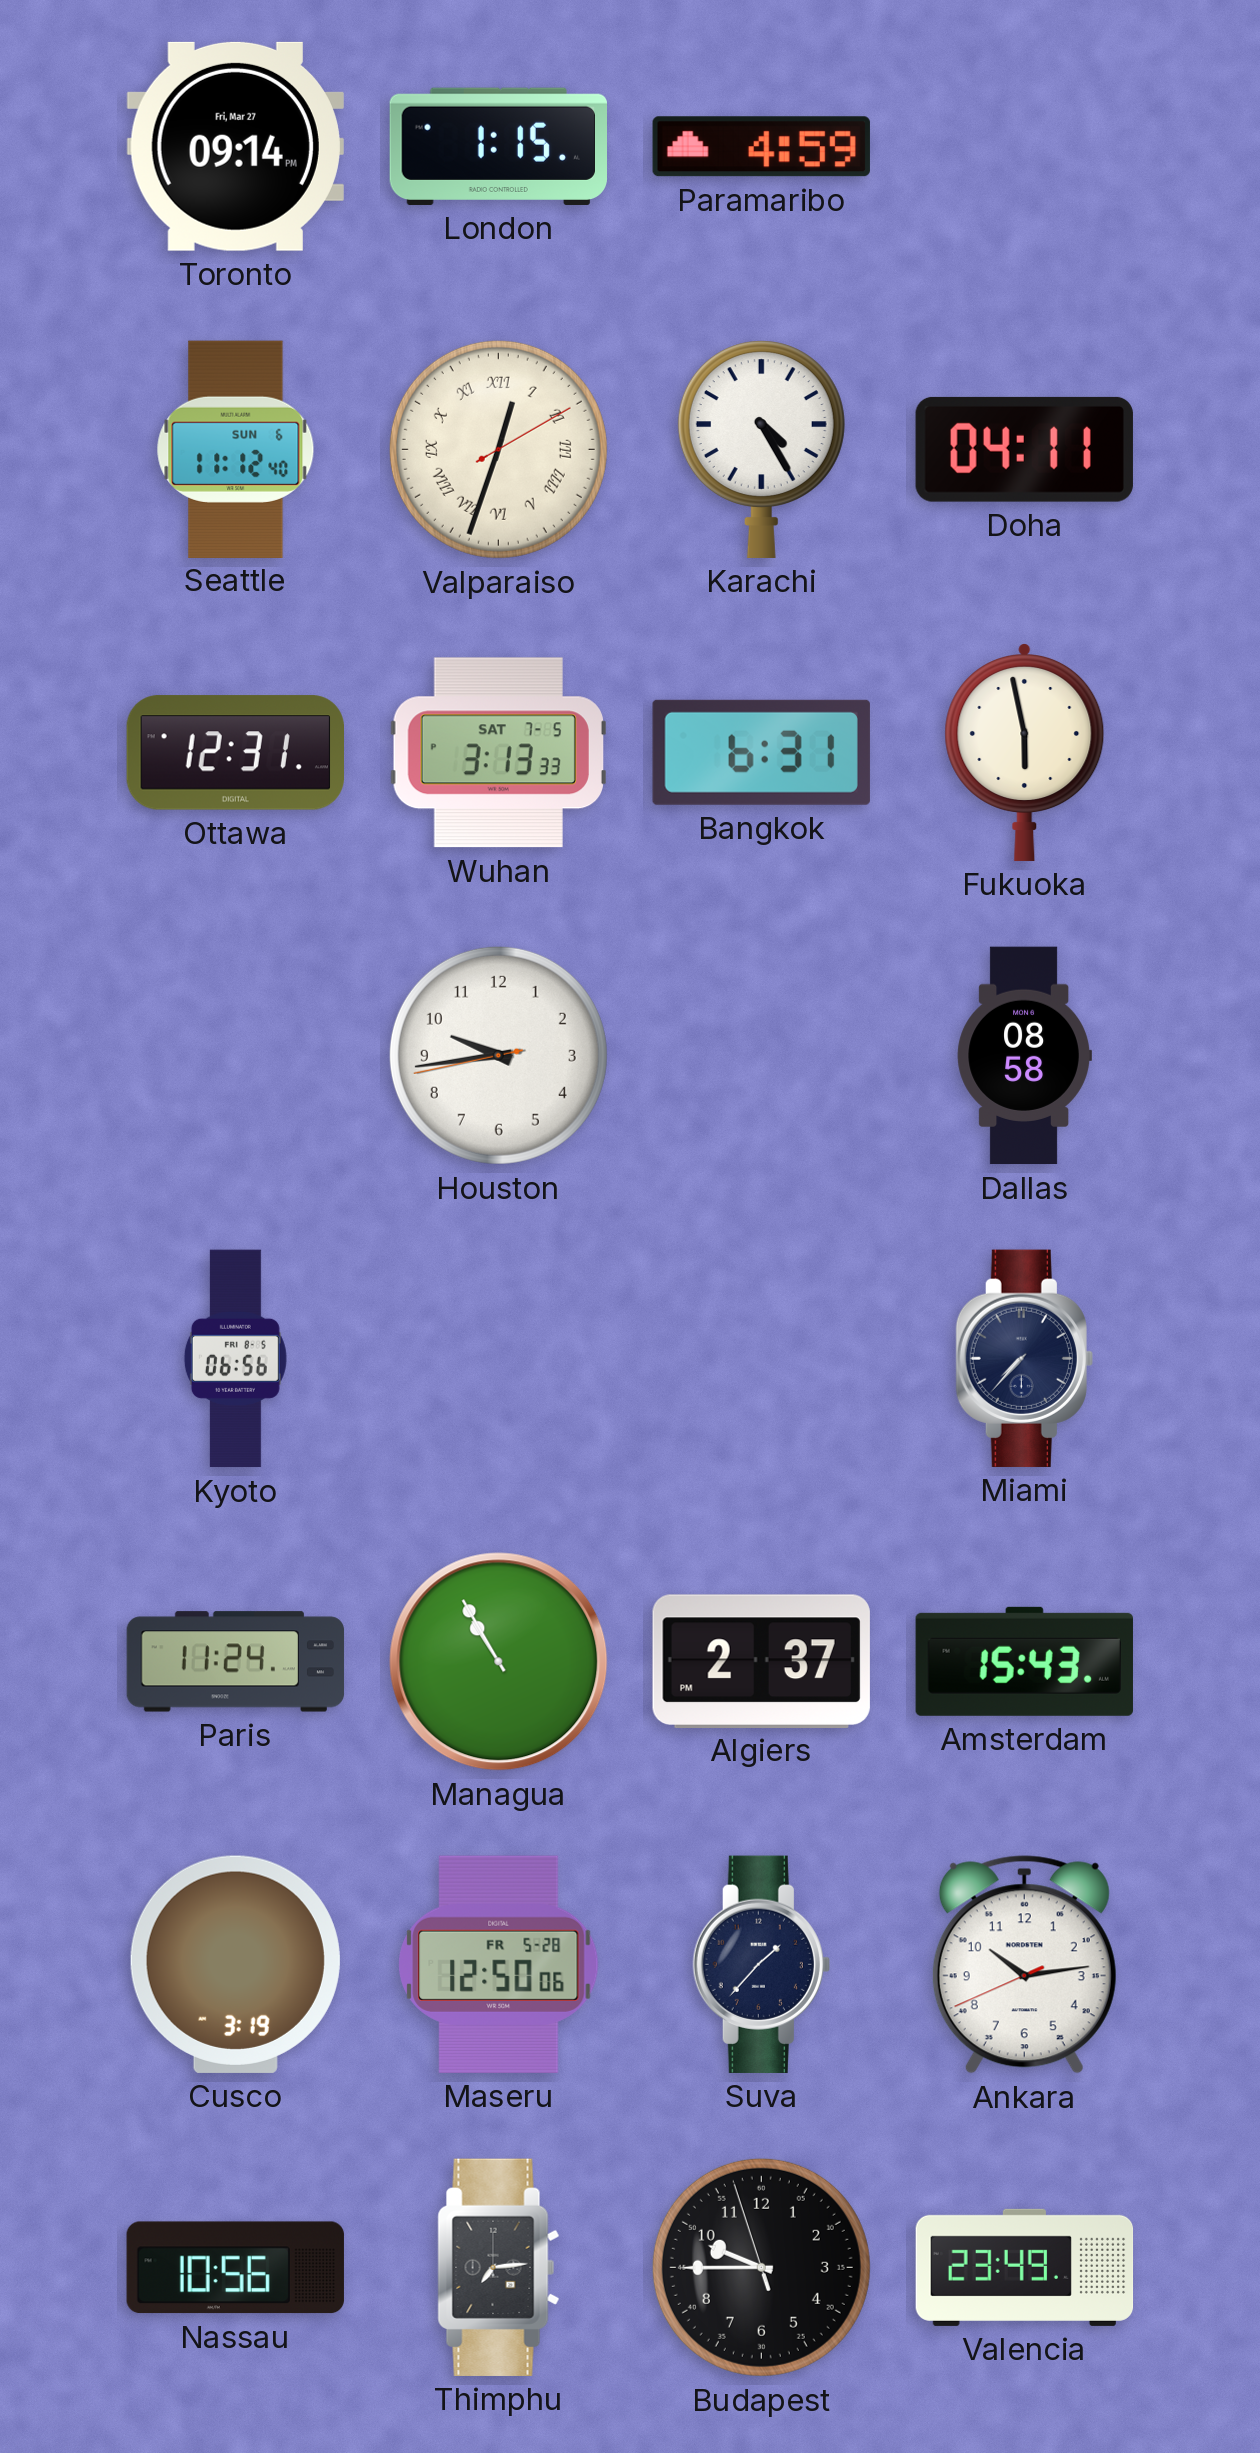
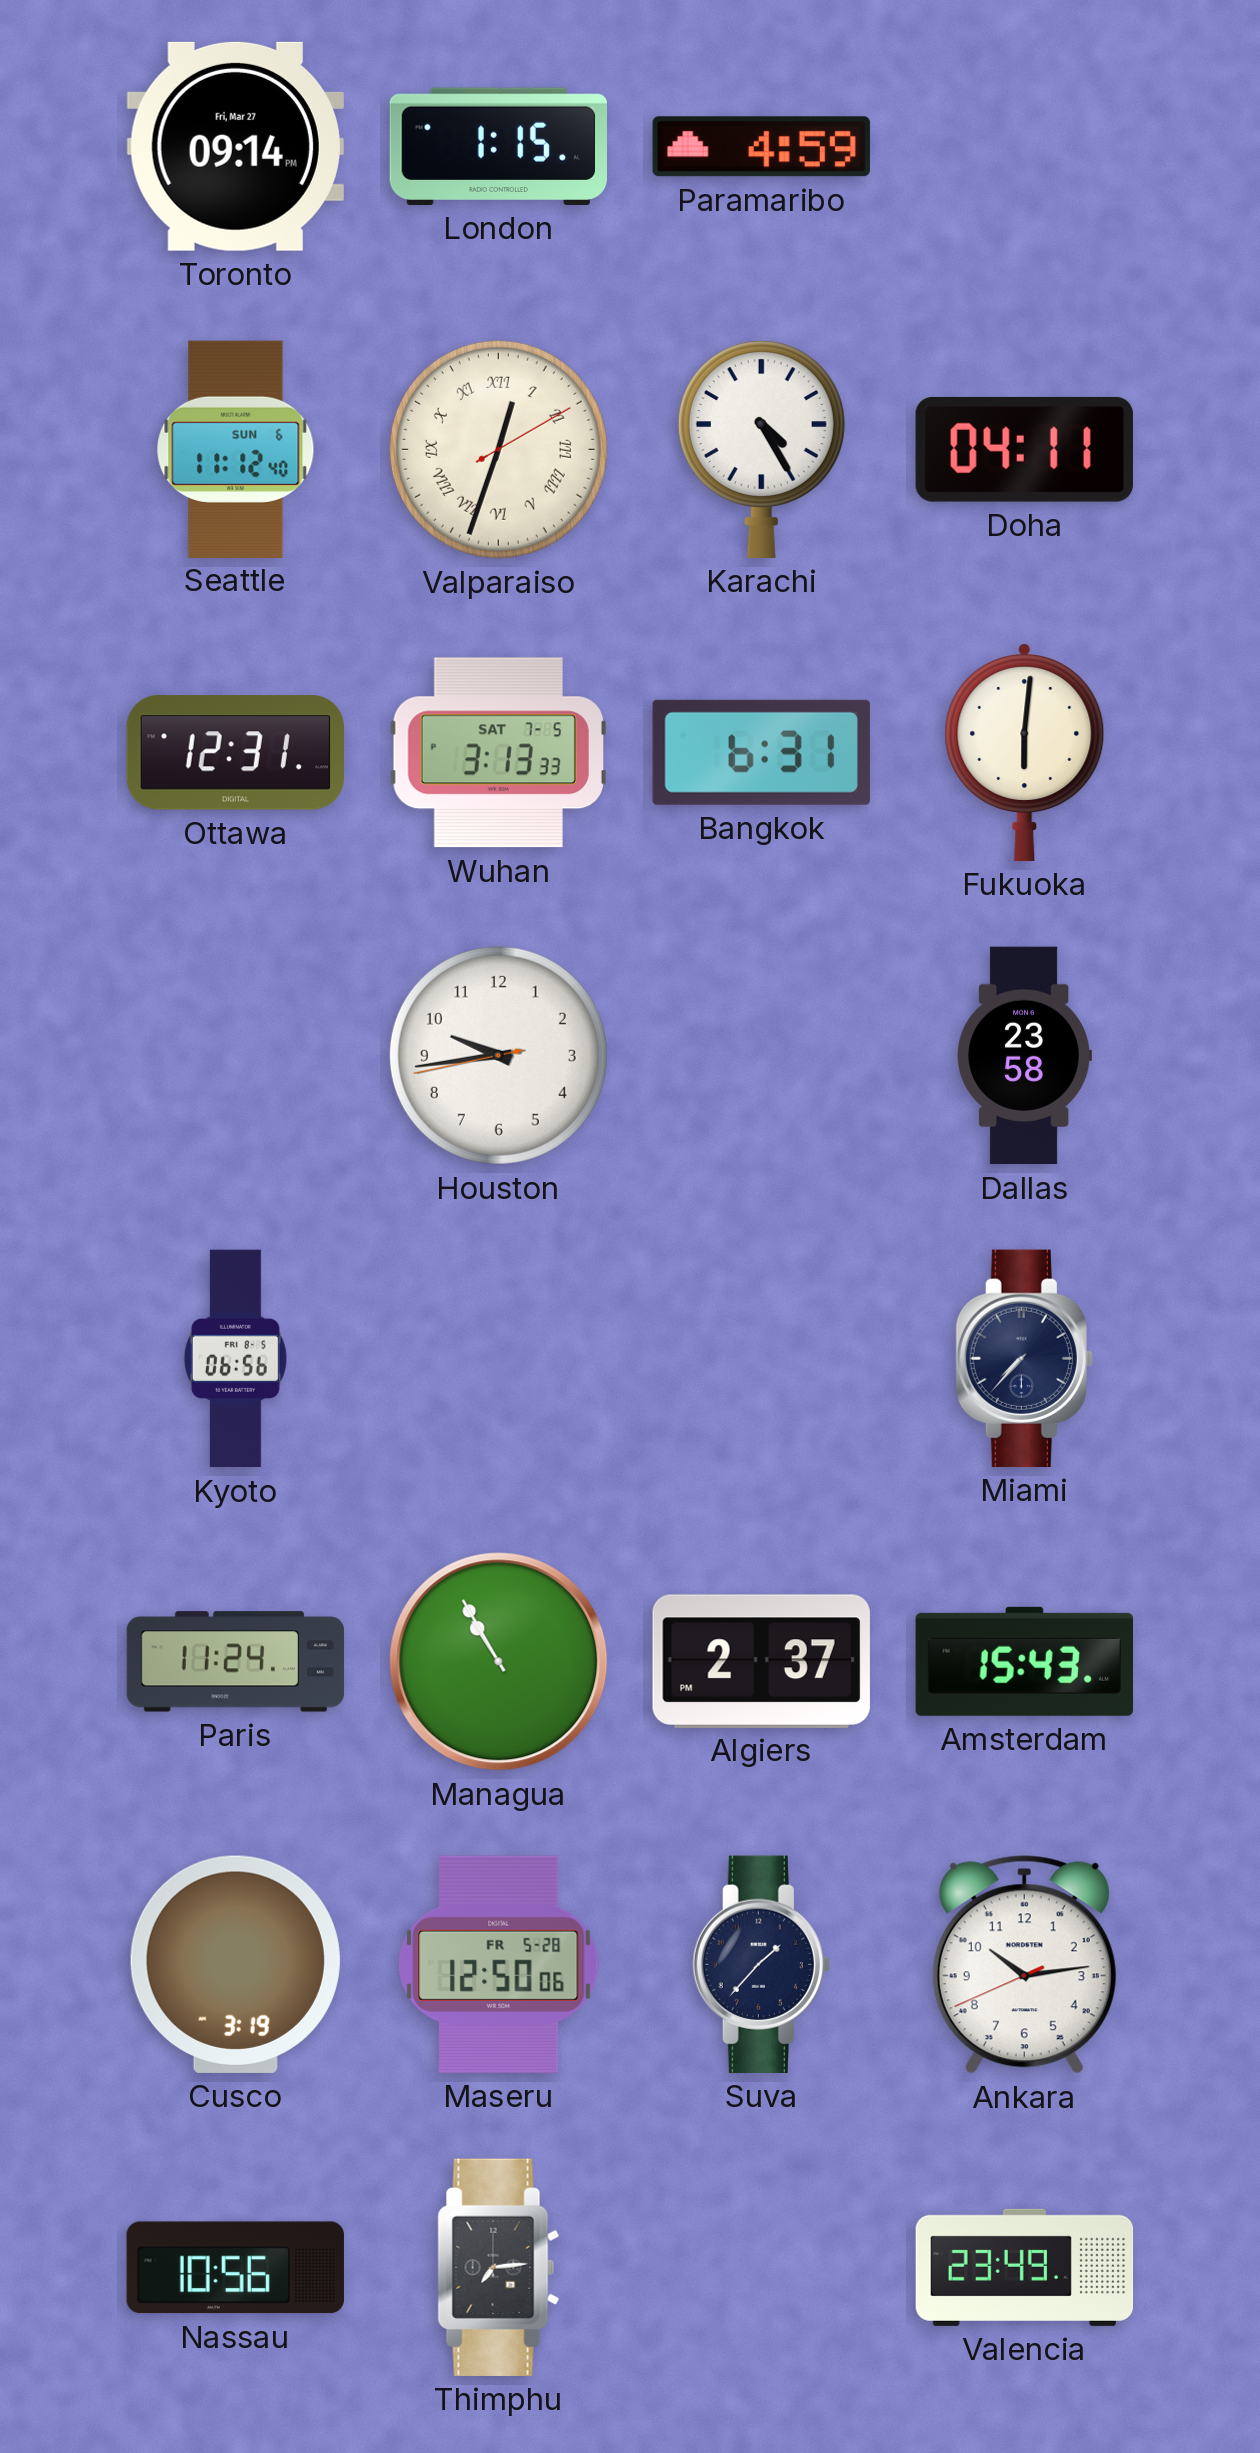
Fukuoka: 5:58 -> 6:01
Dallas: 08:58 -> 23:58
Budapest: 9:44 -> none
